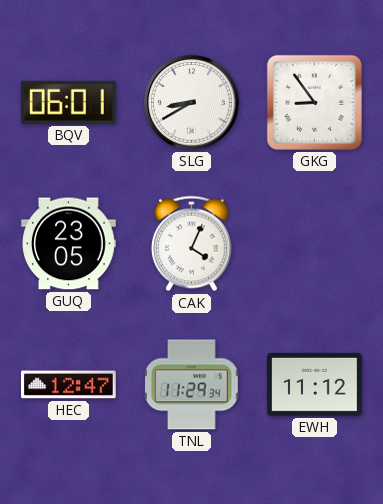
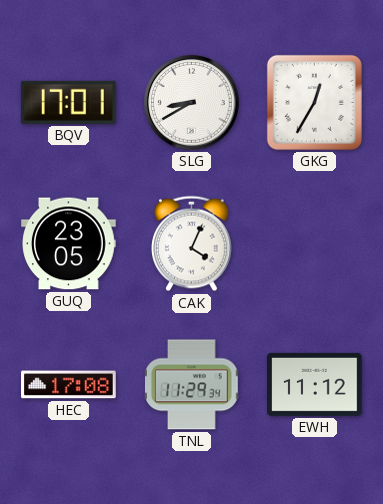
BQV: 06:01 -> 17:01
GKG: 8:54 -> 12:35
HEC: 12:47 -> 17:08
